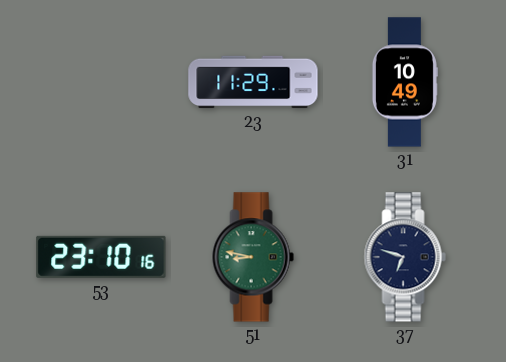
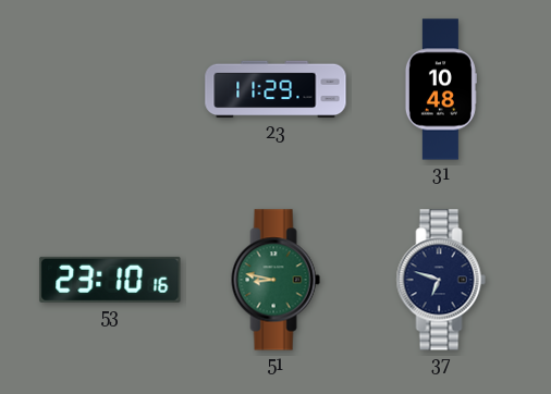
31: 10:49 -> 10:48
